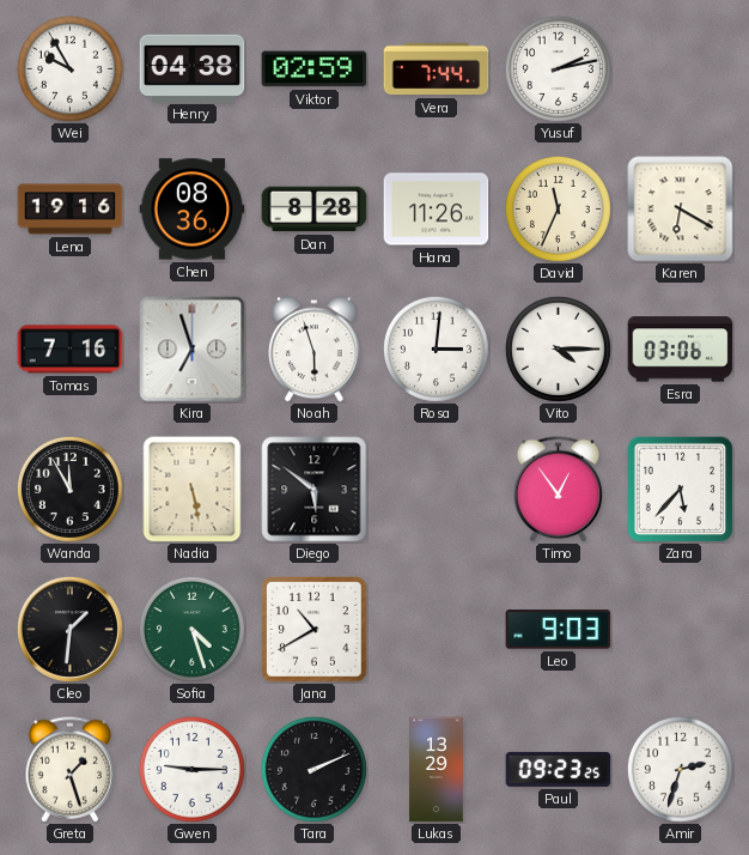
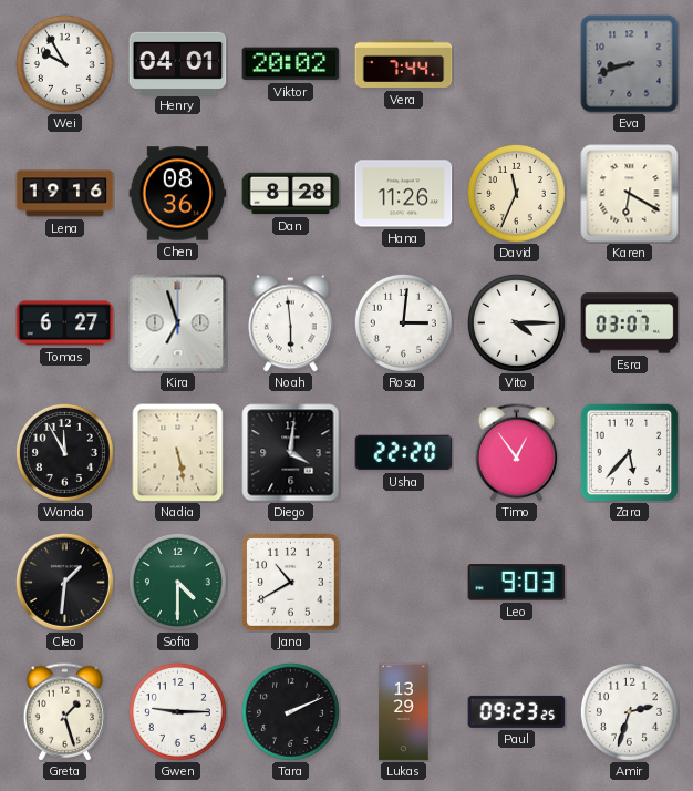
Henry: 04:38 -> 04:01
Viktor: 02:59 -> 20:02
Yusuf: 2:13 -> none
Eva: none -> 8:42
Tomas: 7:16 -> 6:27
Noah: 5:57 -> 5:59
Esra: 03:06 -> 03:07
Diego: 5:51 -> 4:01
Usha: none -> 22:20
Sofia: 4:27 -> 4:30
